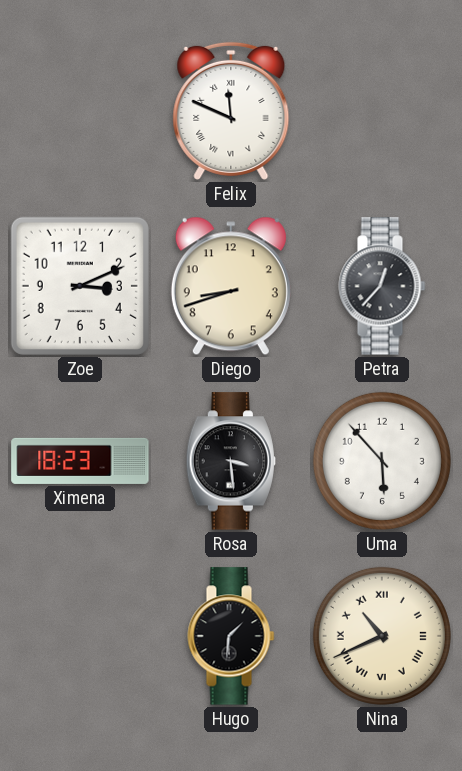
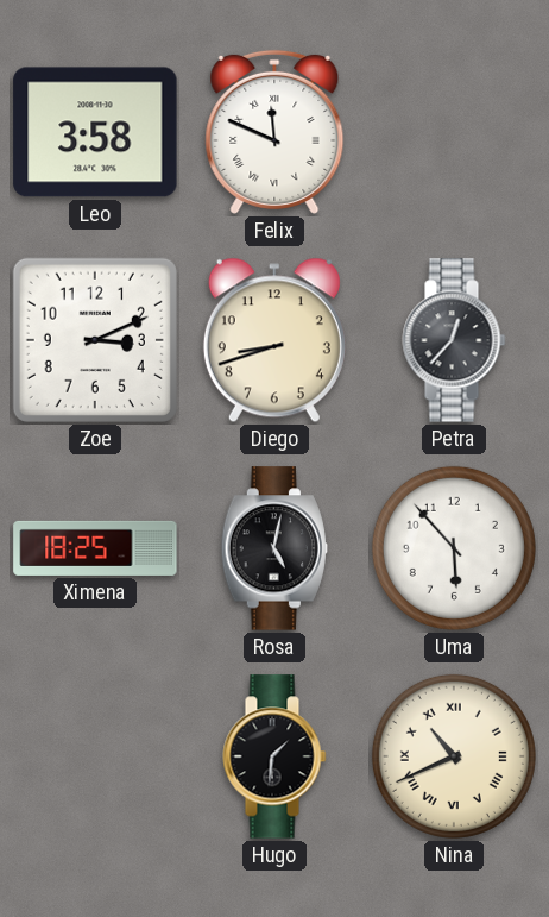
Leo: none -> 3:58
Ximena: 18:23 -> 18:25
Rosa: 3:29 -> 5:02
